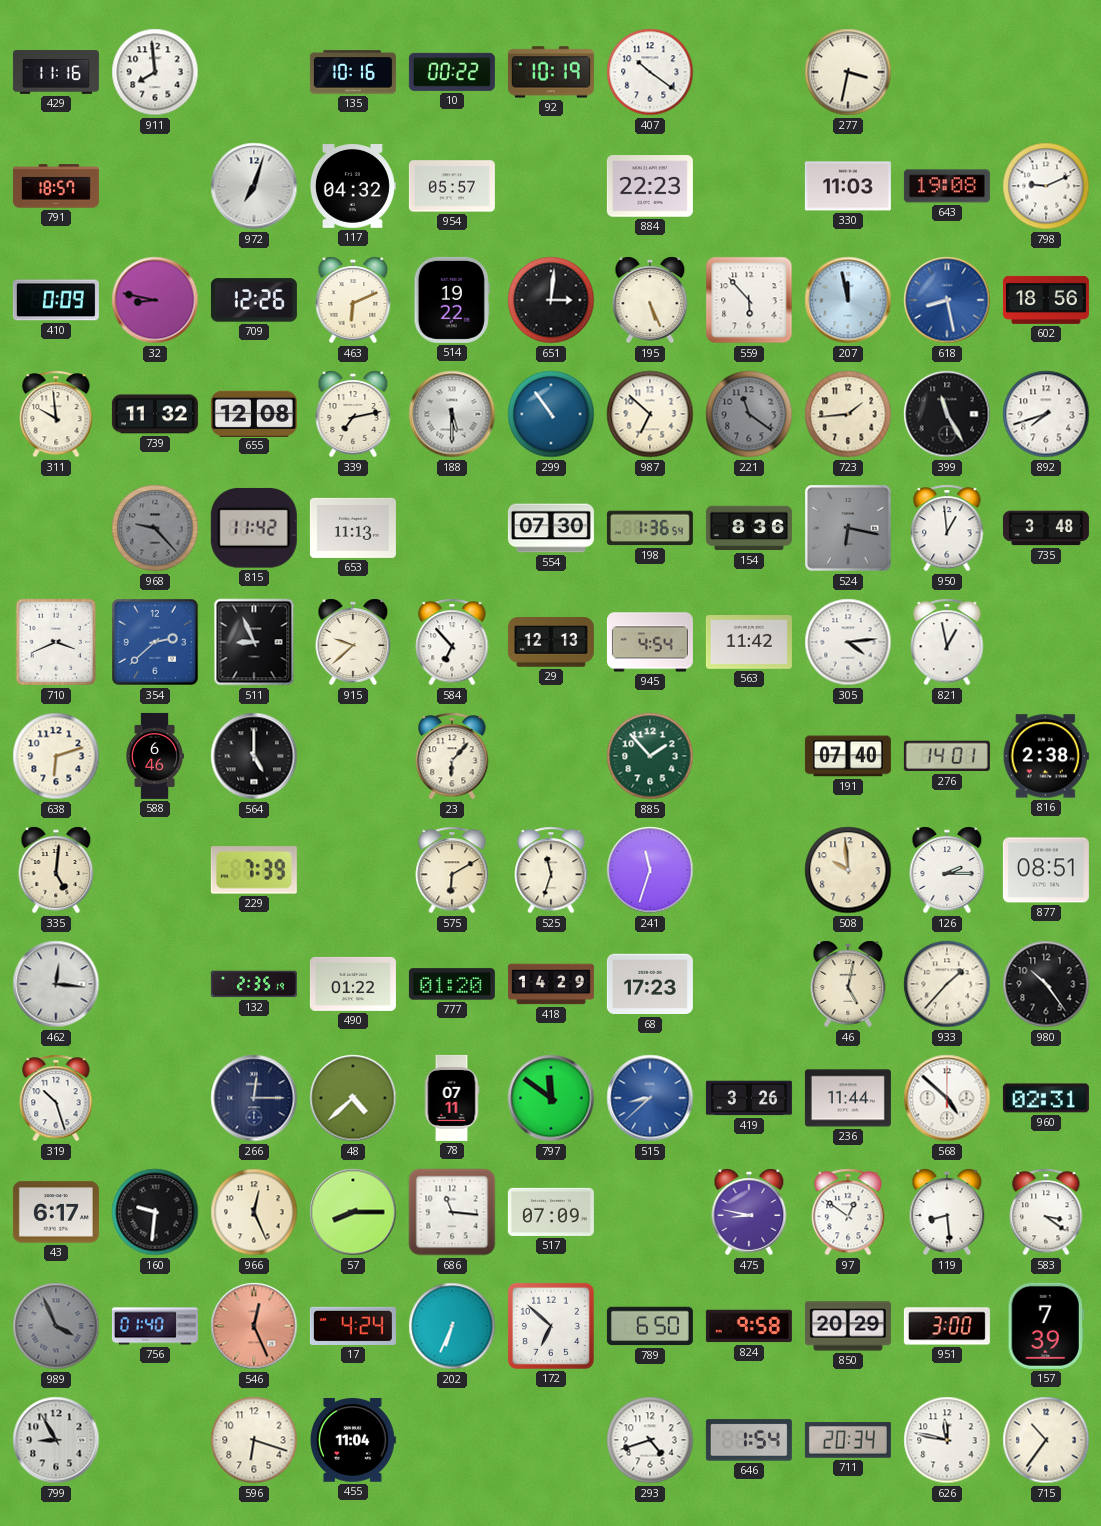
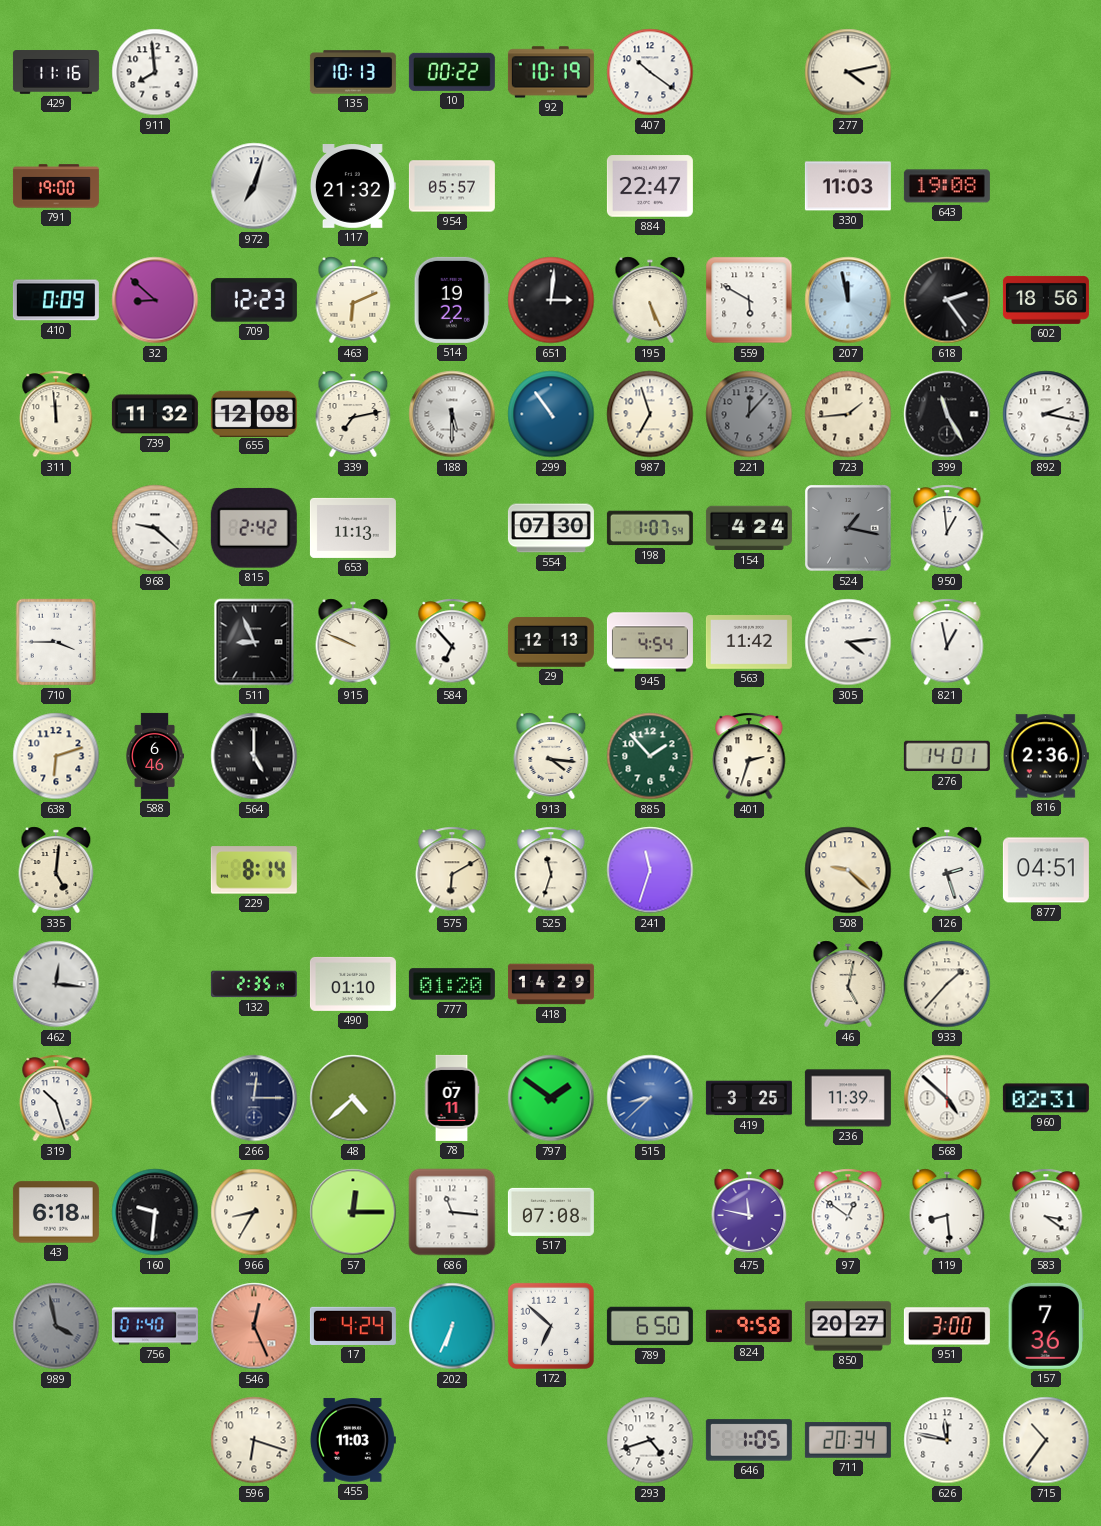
135: 10:16 -> 10:13
277: 3:32 -> 4:13
791: 18:57 -> 19:00
117: 04:32 -> 21:32
884: 22:23 -> 22:47
798: 9:11 -> none
32: 8:47 -> 8:52
709: 12:26 -> 12:23
559: 5:53 -> 5:50
618: 8:28 -> 2:24
618 dial: blue -> black
311: 9:59 -> 11:59
987: 6:52 -> 6:57
221: 11:21 -> 12:07
892: 7:42 -> 2:17
968: 9:23 -> 9:22
968 dial: grey -> white
815: 11:42 -> 2:42
198: 1:36 -> 1:07
154: 8:36 -> 4:24
524: 6:17 -> 1:17
735: 3:48 -> none
710: 3:41 -> 3:45
354: 2:38 -> none
915: 9:38 -> 9:49
23: 6:07 -> none
913: none -> 4:16
401: none -> 2:33
191: 07:40 -> none
816: 2:38 -> 2:36
229: 7:39 -> 8:14
508: 9:59 -> 9:22
126: 2:15 -> 2:27
877: 08:51 -> 04:51
490: 01:22 -> 01:10
68: 17:23 -> none
980: 10:24 -> none
797: 11:51 -> 1:51
419: 3:26 -> 3:25
236: 11:44 -> 11:39
43: 6:17 -> 6:18
966: 12:26 -> 8:35
57: 8:15 -> 12:15
517: 07:09 -> 07:08
475: 8:47 -> 11:47
989: 3:56 -> 3:58
850: 20:29 -> 20:27
157: 7:39 -> 7:36
799: 8:55 -> none
455: 11:04 -> 11:03
646: 1:54 -> 1:05
